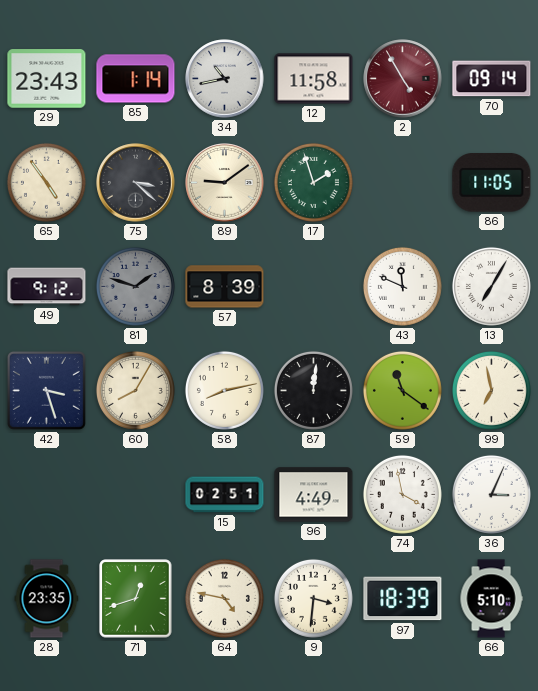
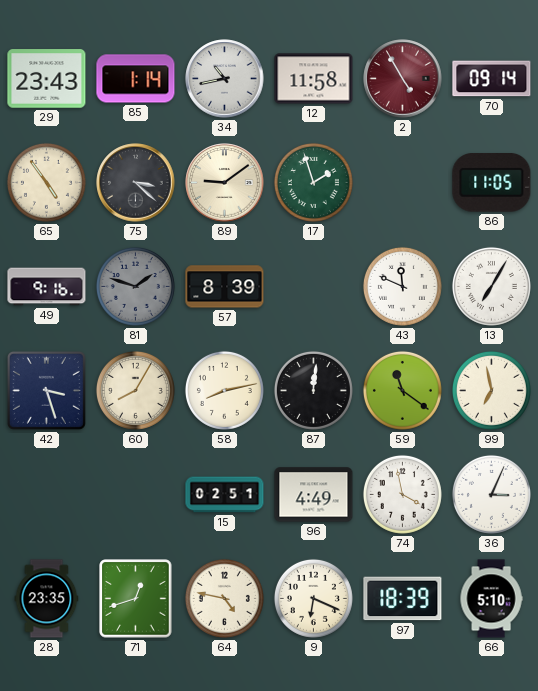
49: 9:12 -> 9:16
9: 3:31 -> 6:19
